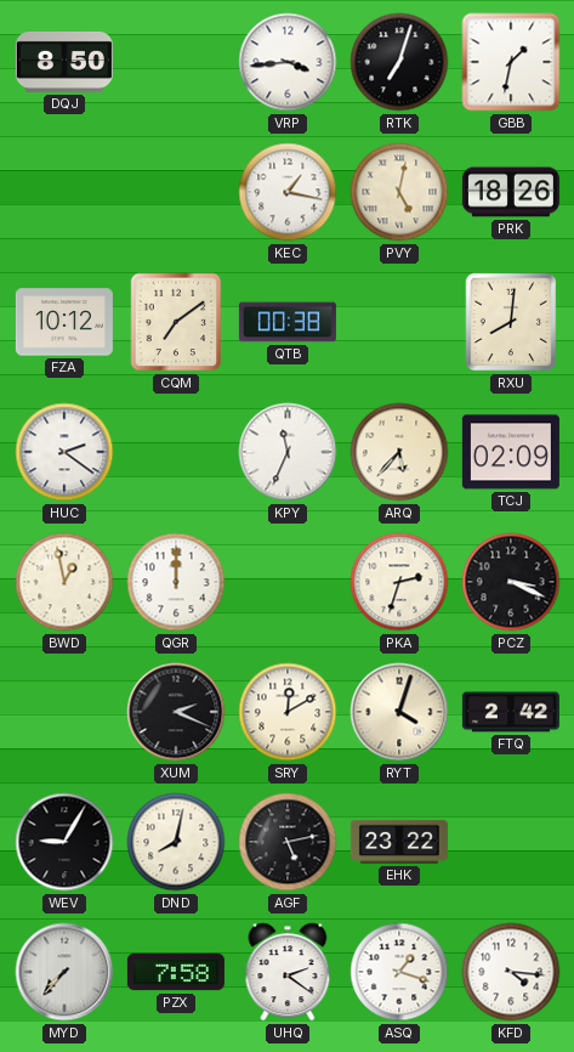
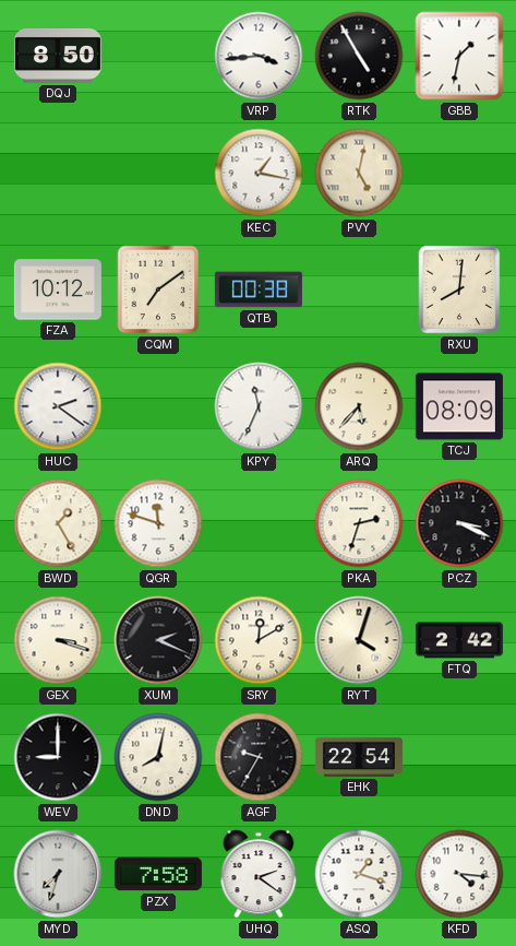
RTK: 7:03 -> 4:55
PRK: 18:26 -> none
TCJ: 02:09 -> 08:09
BWD: 12:58 -> 1:25
QGR: 12:00 -> 11:48
GEX: none -> 3:18
WEV: 9:05 -> 9:00
AGF: 5:13 -> 9:35
EHK: 23:22 -> 22:54
MYD: 7:37 -> 7:33
